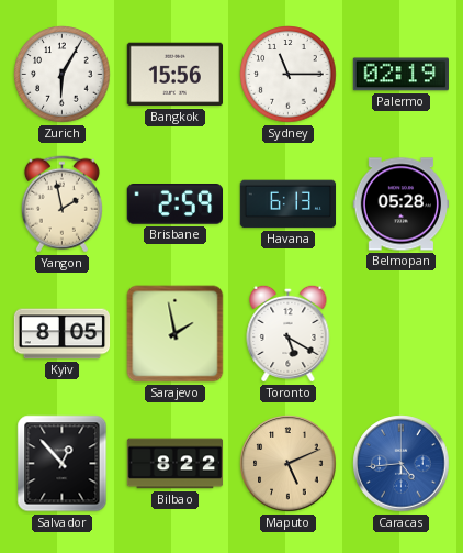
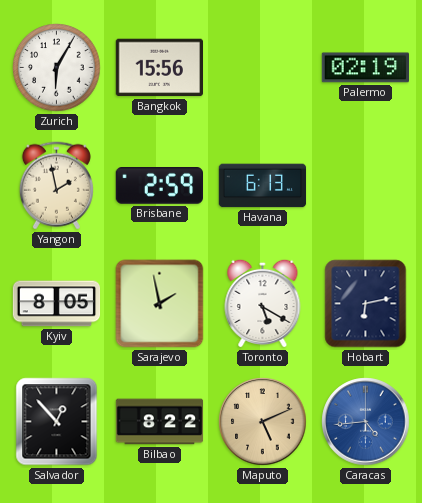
Sydney: 11:15 -> none
Belmopan: 05:28 -> none
Hobart: none -> 6:13
